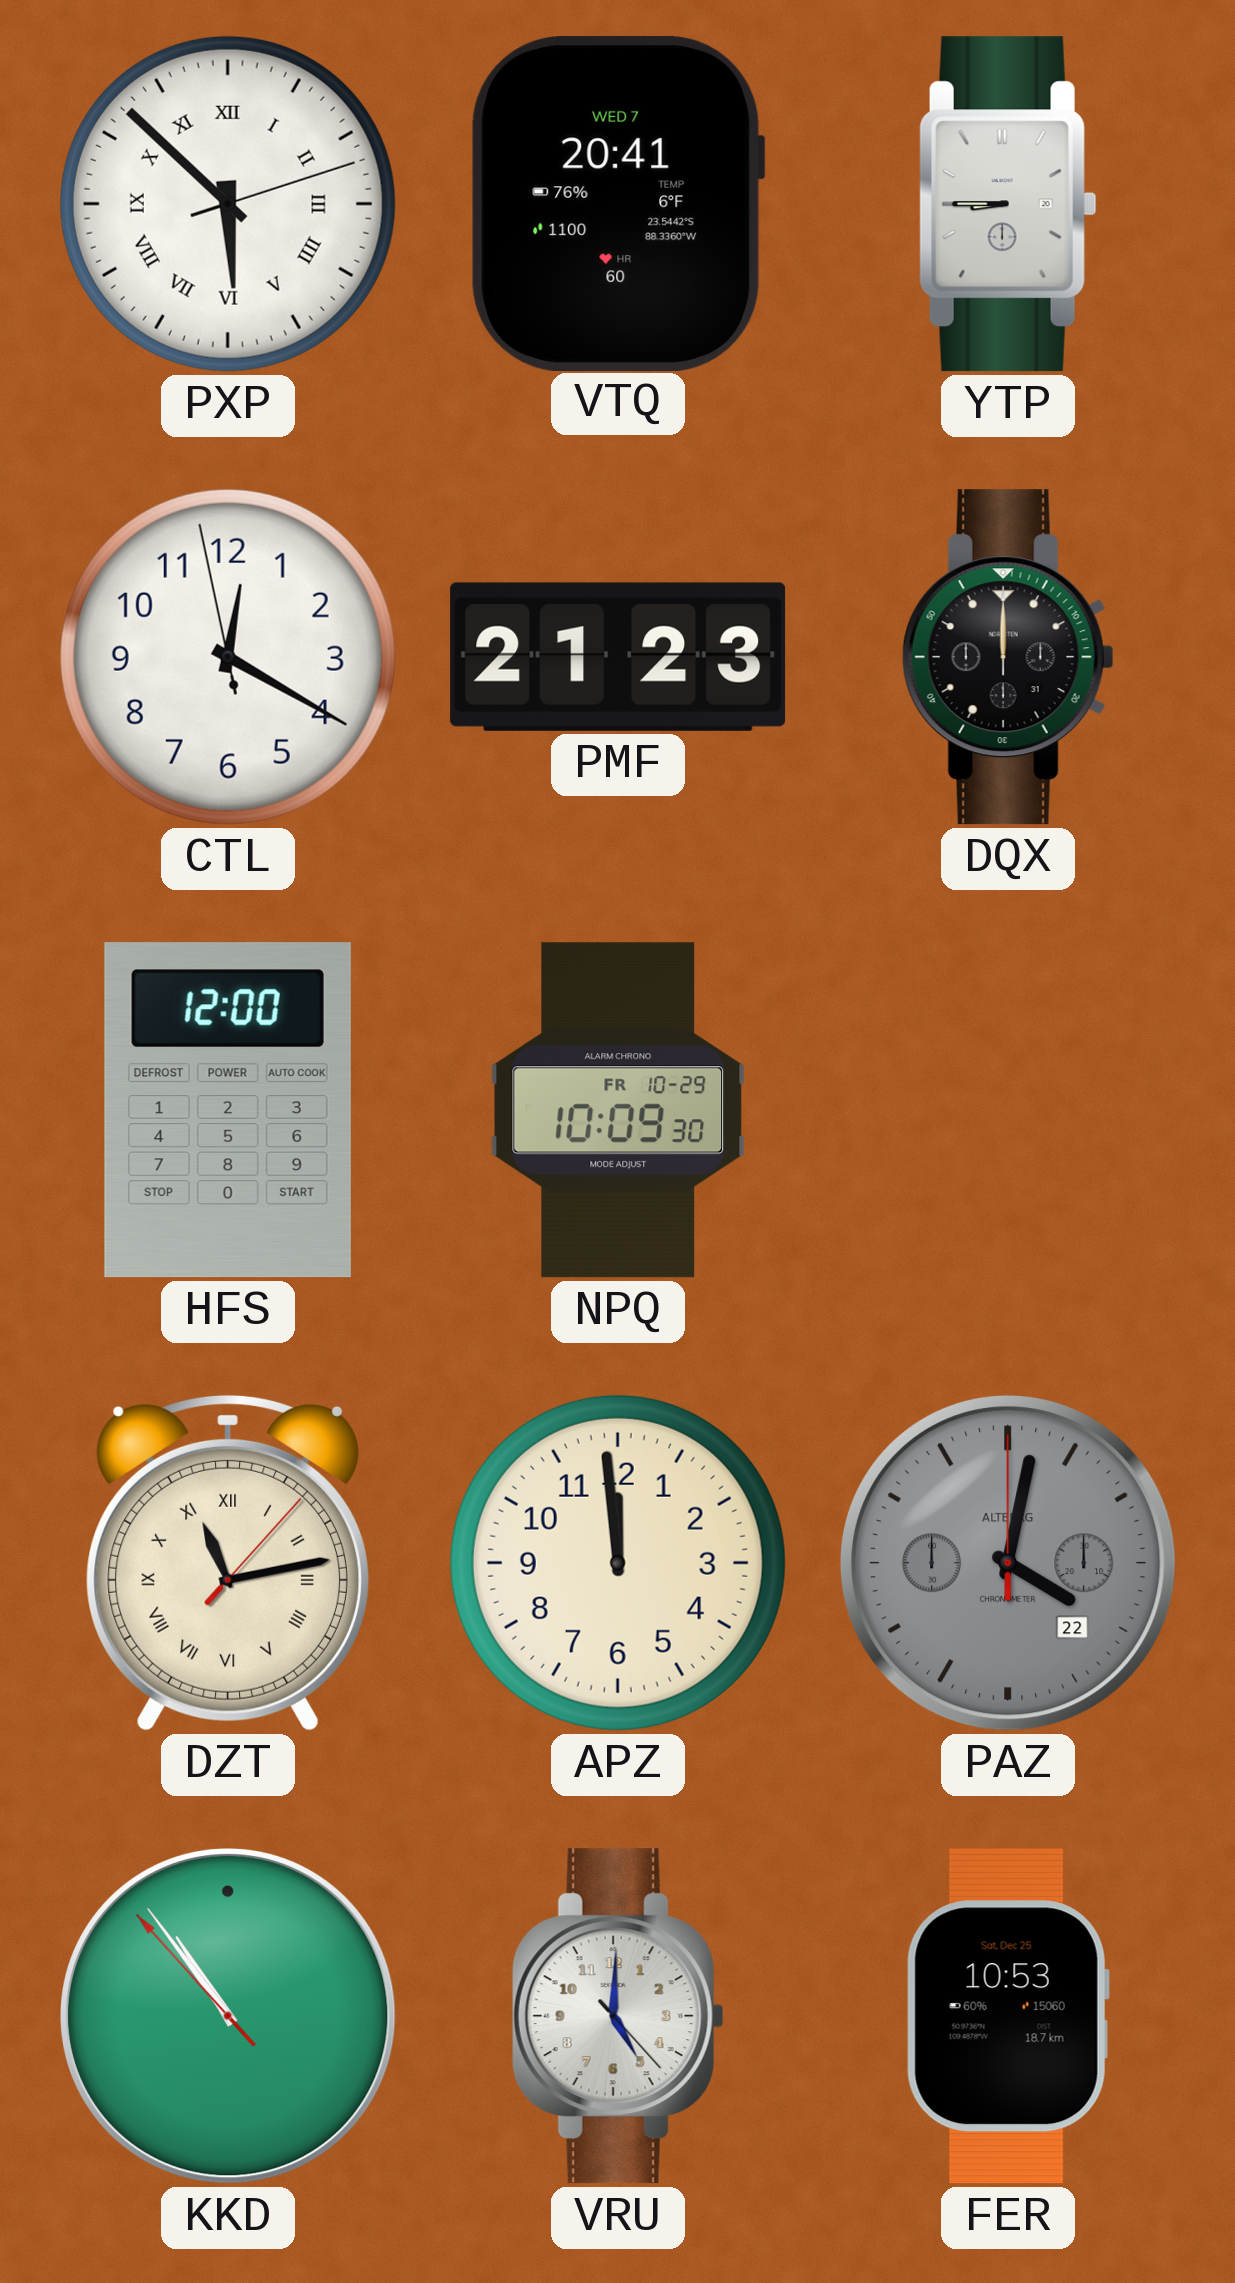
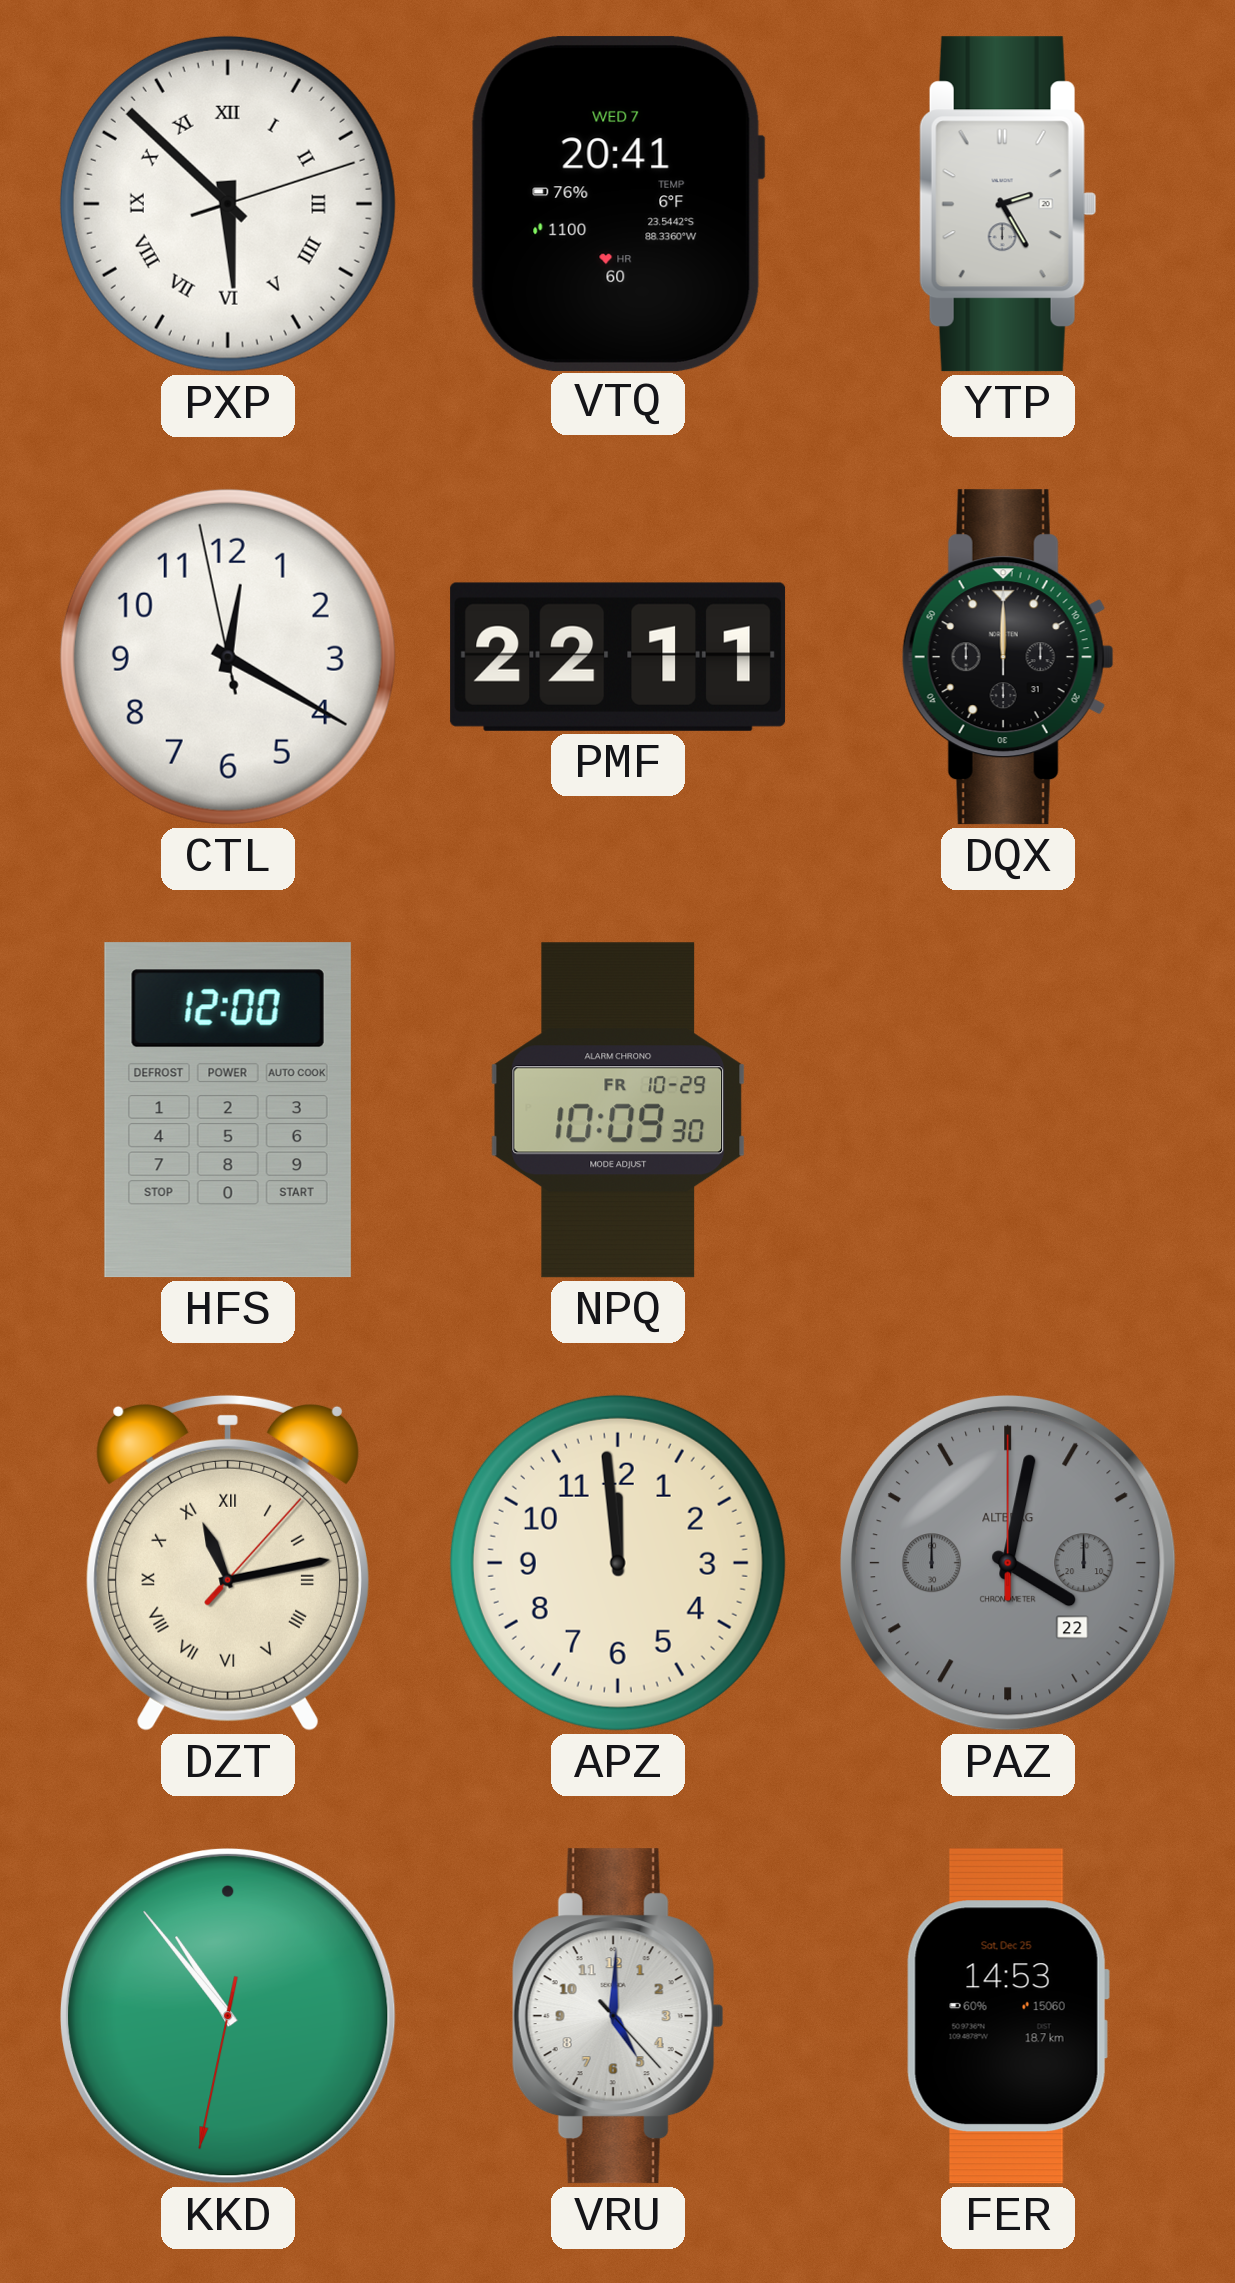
YTP: 8:45 -> 2:25
PMF: 21:23 -> 22:11
KKD: 10:53:53 -> 10:53:32
FER: 10:53 -> 14:53
